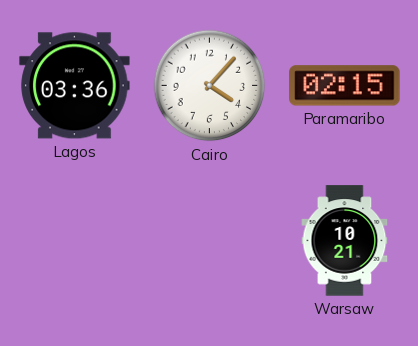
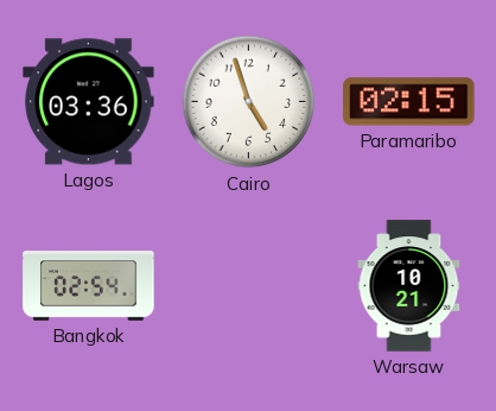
Cairo: 4:07 -> 4:57
Bangkok: none -> 02:54
